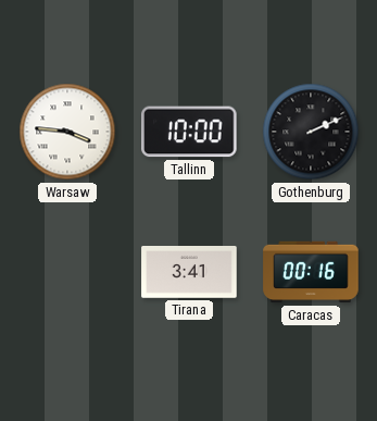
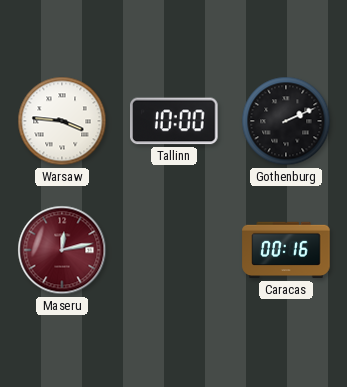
Maseru: none -> 12:13
Tirana: 3:41 -> none
